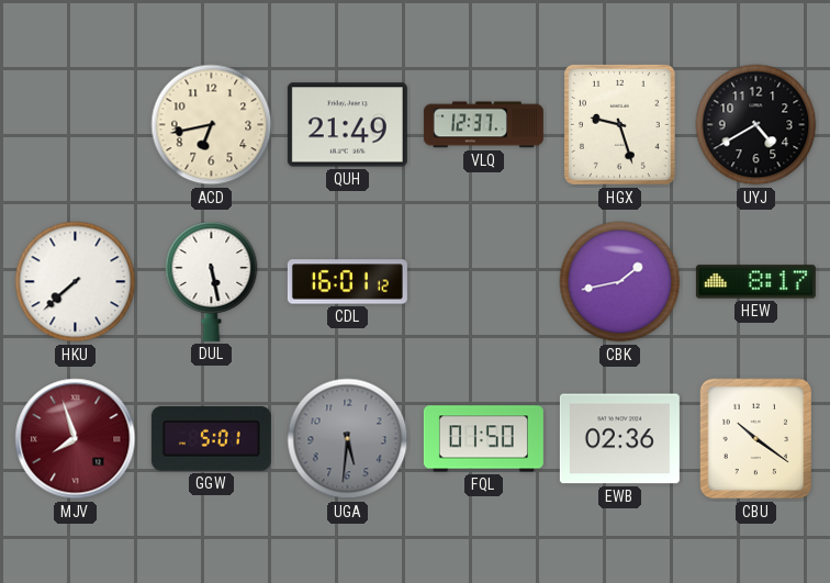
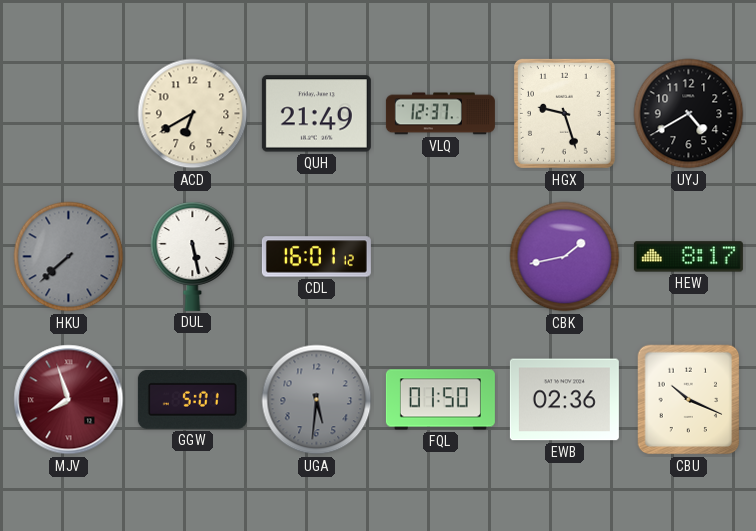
ACD: 6:43 -> 6:40
HKU dial: white -> grey
CBU: 10:21 -> 10:19
